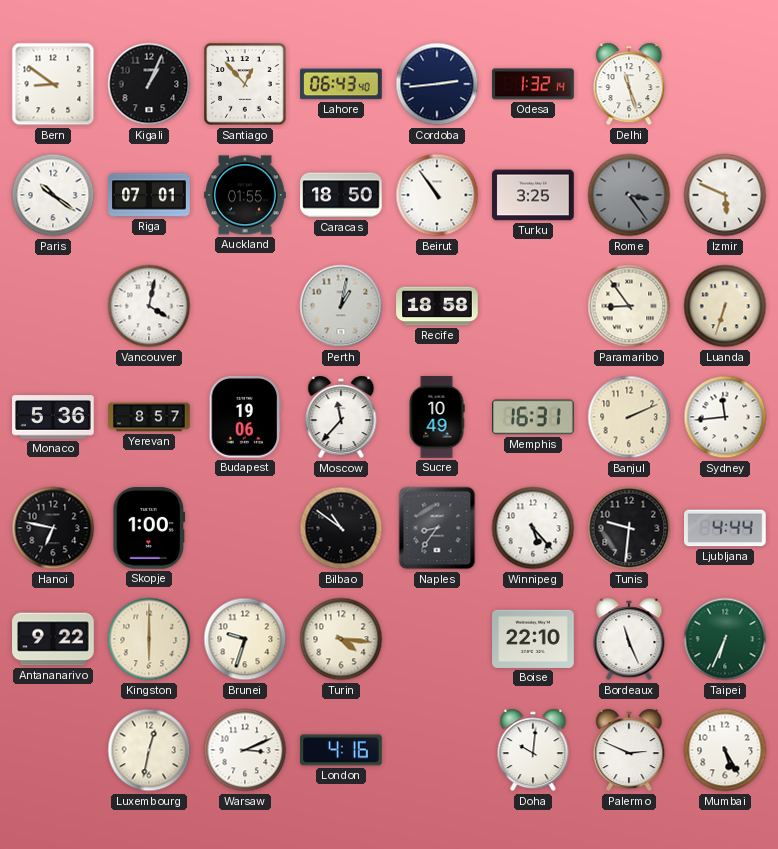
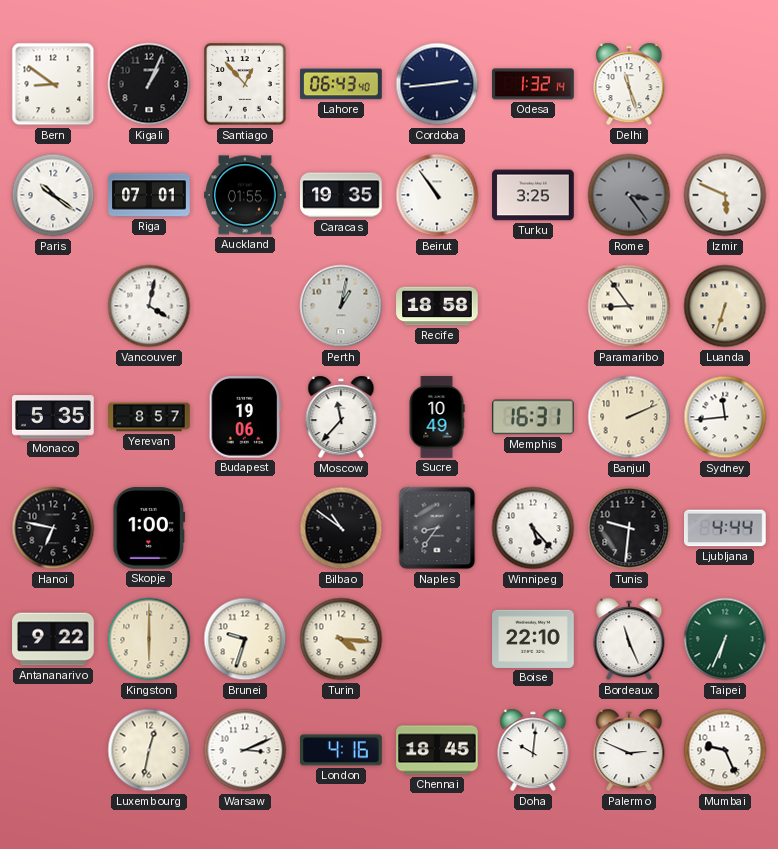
Caracas: 18:50 -> 19:35
Monaco: 5:36 -> 5:35
Chennai: none -> 18:45
Mumbai: 5:25 -> 9:26
